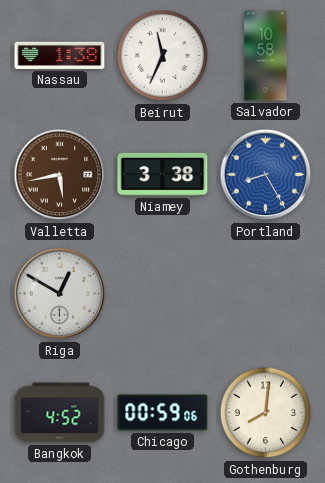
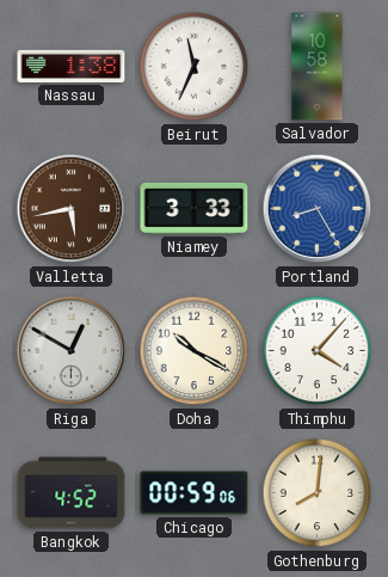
Niamey: 3:38 -> 3:33
Doha: none -> 10:20
Thimphu: none -> 4:07
